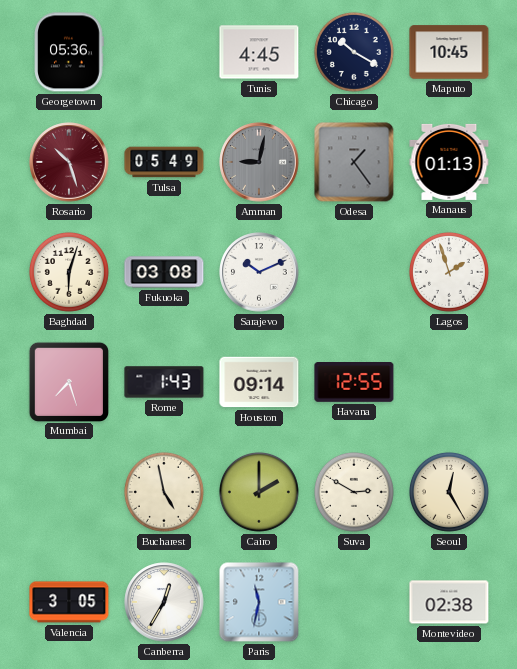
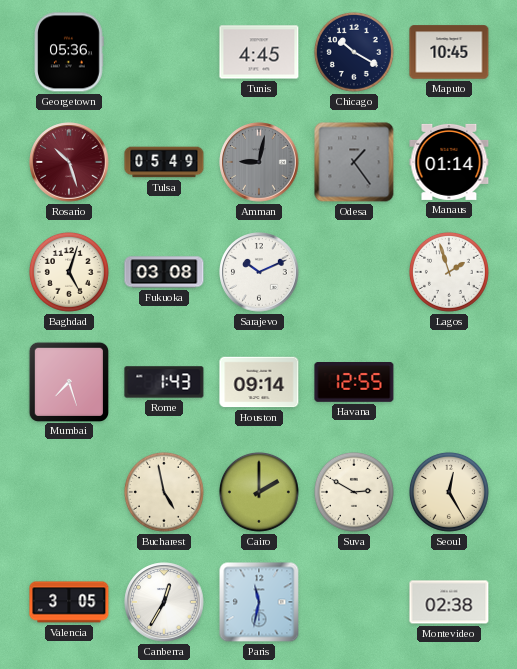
Manaus: 01:13 -> 01:14
Baghdad: 6:03 -> 5:03
